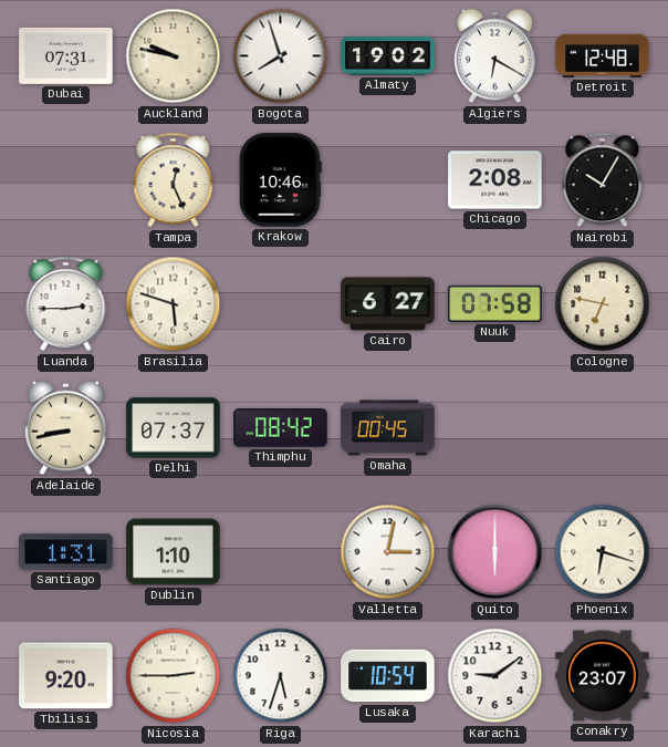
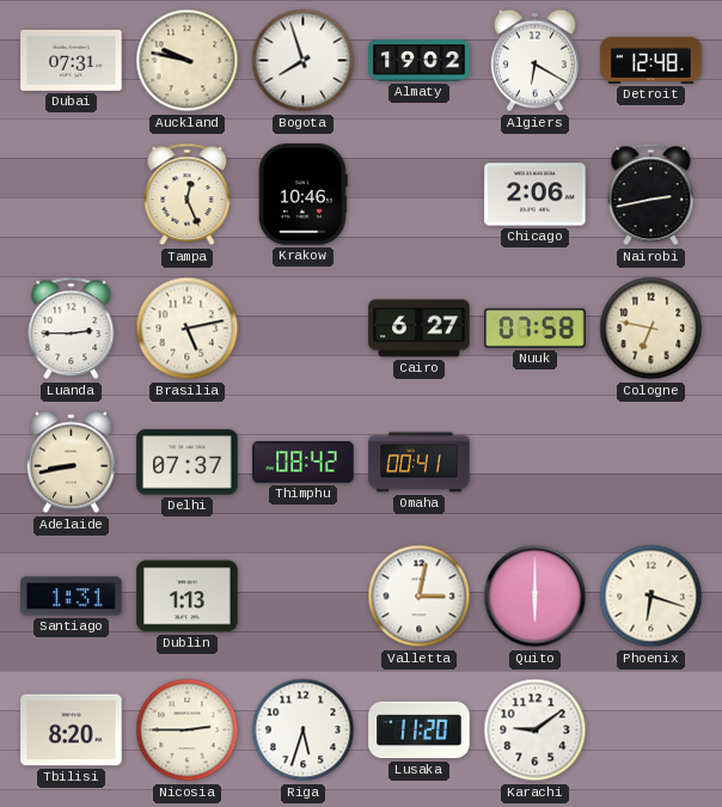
Chicago: 2:08 -> 2:06
Nairobi: 10:05 -> 2:43
Brasilia: 5:48 -> 5:13
Omaha: 00:45 -> 00:41
Dublin: 1:10 -> 1:13
Tbilisi: 9:20 -> 8:20
Lusaka: 10:54 -> 11:20
Conakry: 23:07 -> none
